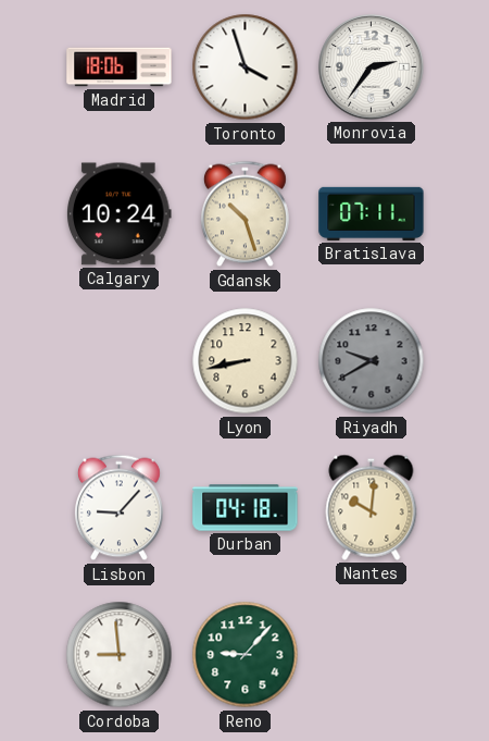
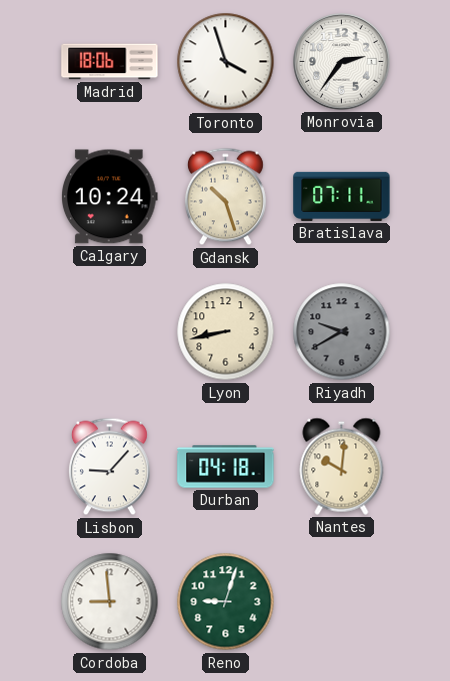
Reno: 9:07 -> 9:03
